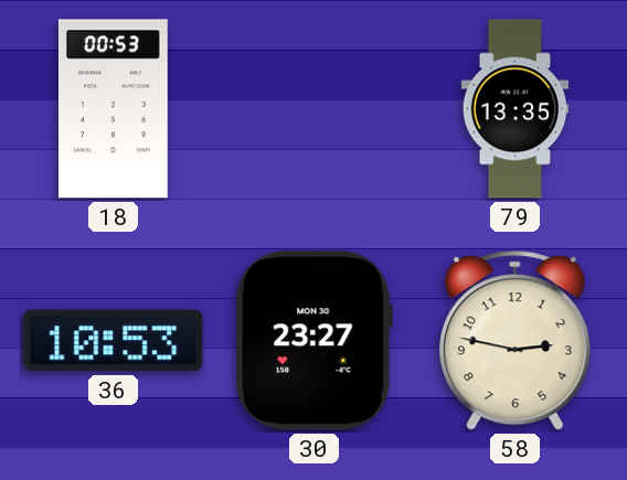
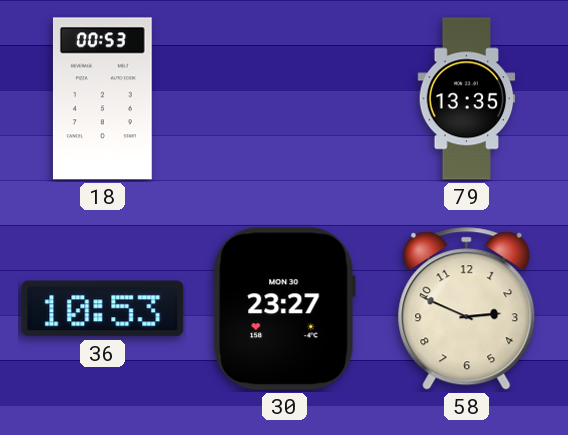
58: 2:47 -> 2:49
